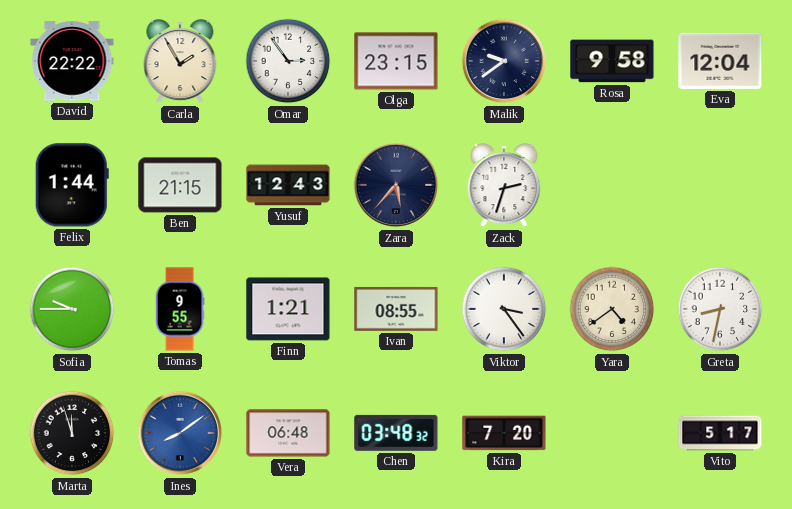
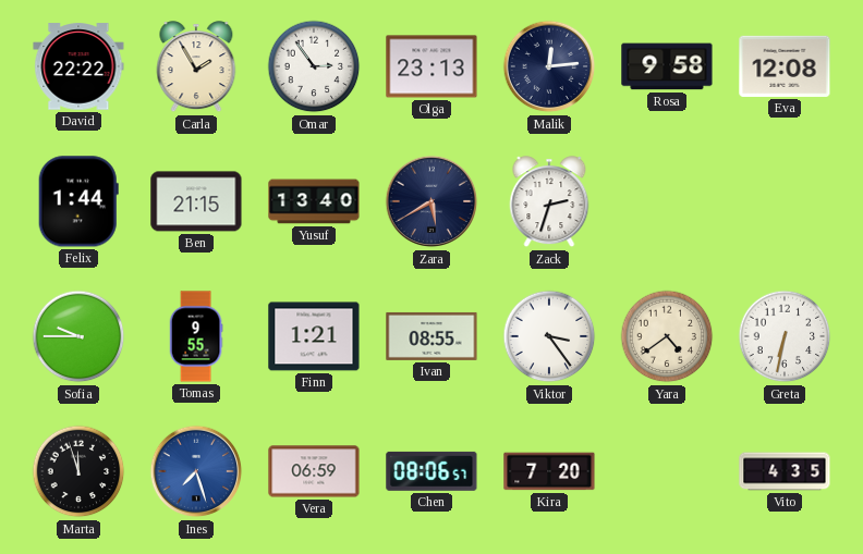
Olga: 23:15 -> 23:13
Malik: 9:39 -> 12:14
Eva: 12:04 -> 12:08
Yusuf: 12:43 -> 13:40
Zara: 5:37 -> 5:40
Greta: 8:32 -> 6:32
Ines: 8:09 -> 7:27
Vera: 06:48 -> 06:59
Chen: 03:48 -> 08:06
Vito: 5:17 -> 4:35
